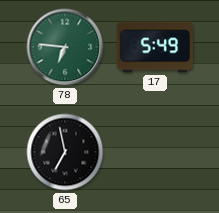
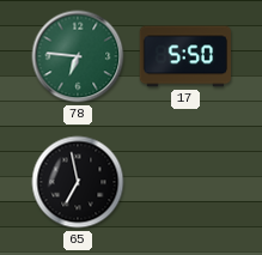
17: 5:49 -> 5:50
